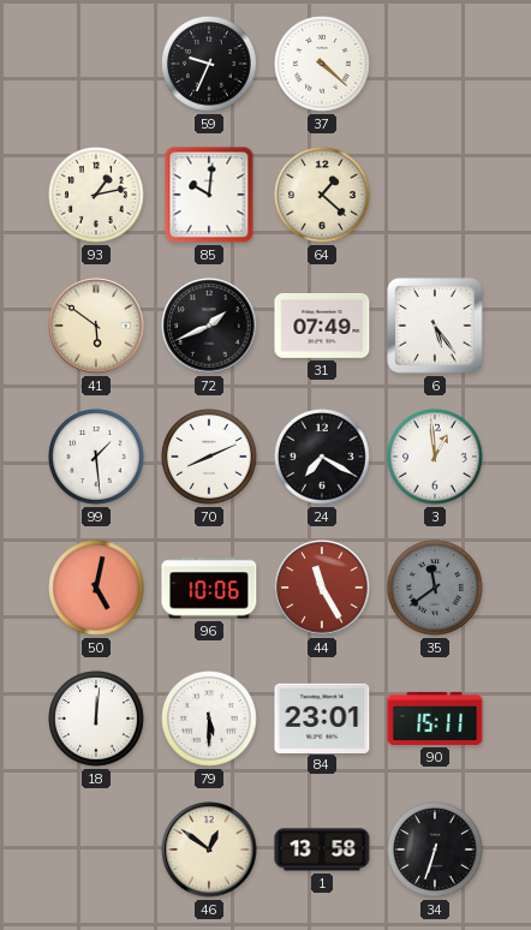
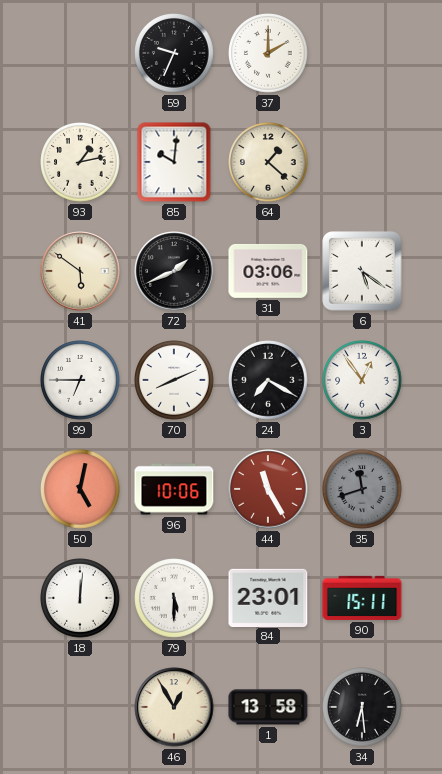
37: 4:22 -> 2:00
31: 07:49 -> 03:06
6: 5:24 -> 5:21
99: 1:29 -> 6:45
3: 12:59 -> 12:54
35: 11:39 -> 11:42
46: 12:51 -> 12:55
34: 6:33 -> 6:29
